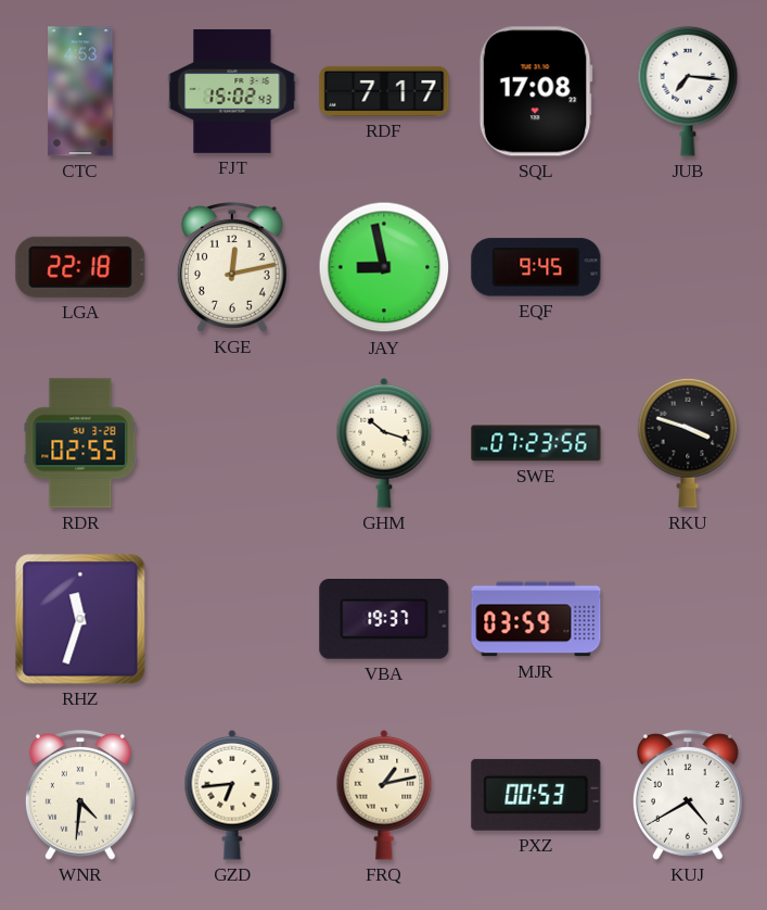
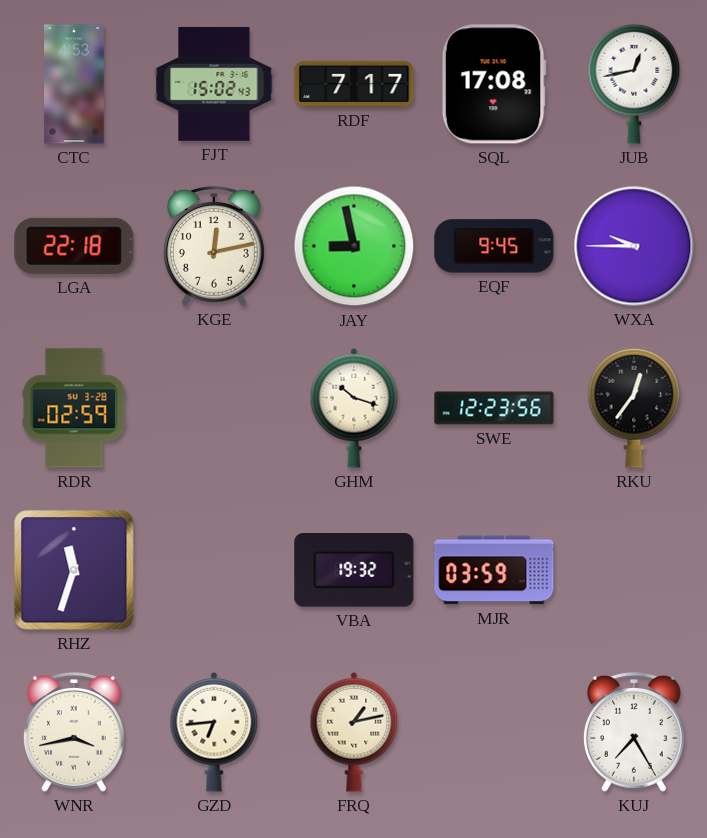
JUB: 7:16 -> 12:43
WXA: none -> 9:45
RDR: 02:55 -> 02:59
SWE: 07:23 -> 12:23
RKU: 3:48 -> 12:36
VBA: 19:37 -> 19:32
WNR: 4:31 -> 3:43
PXZ: 00:53 -> none
KUJ: 4:40 -> 7:25
